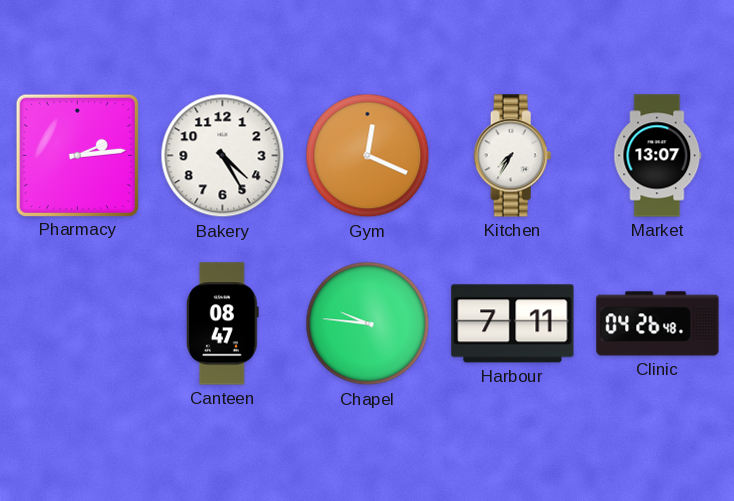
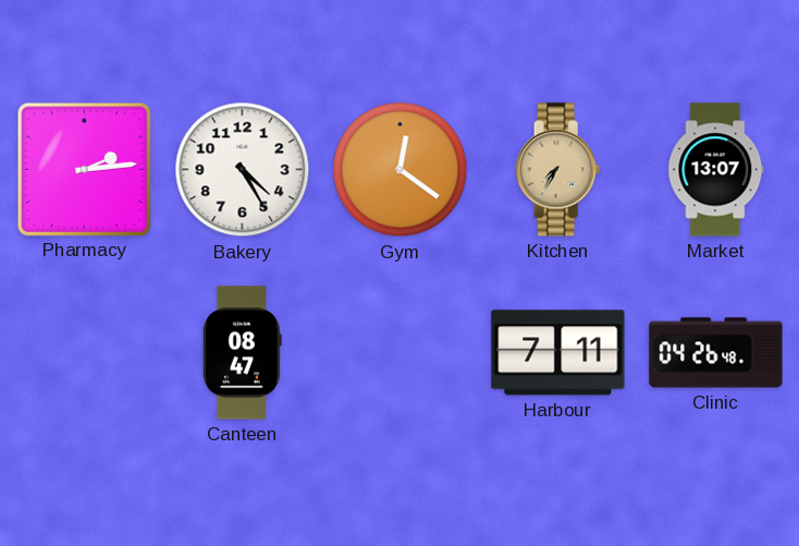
Gym: 12:19 -> 12:21
Kitchen dial: white -> champagne
Chapel: 9:46 -> none
